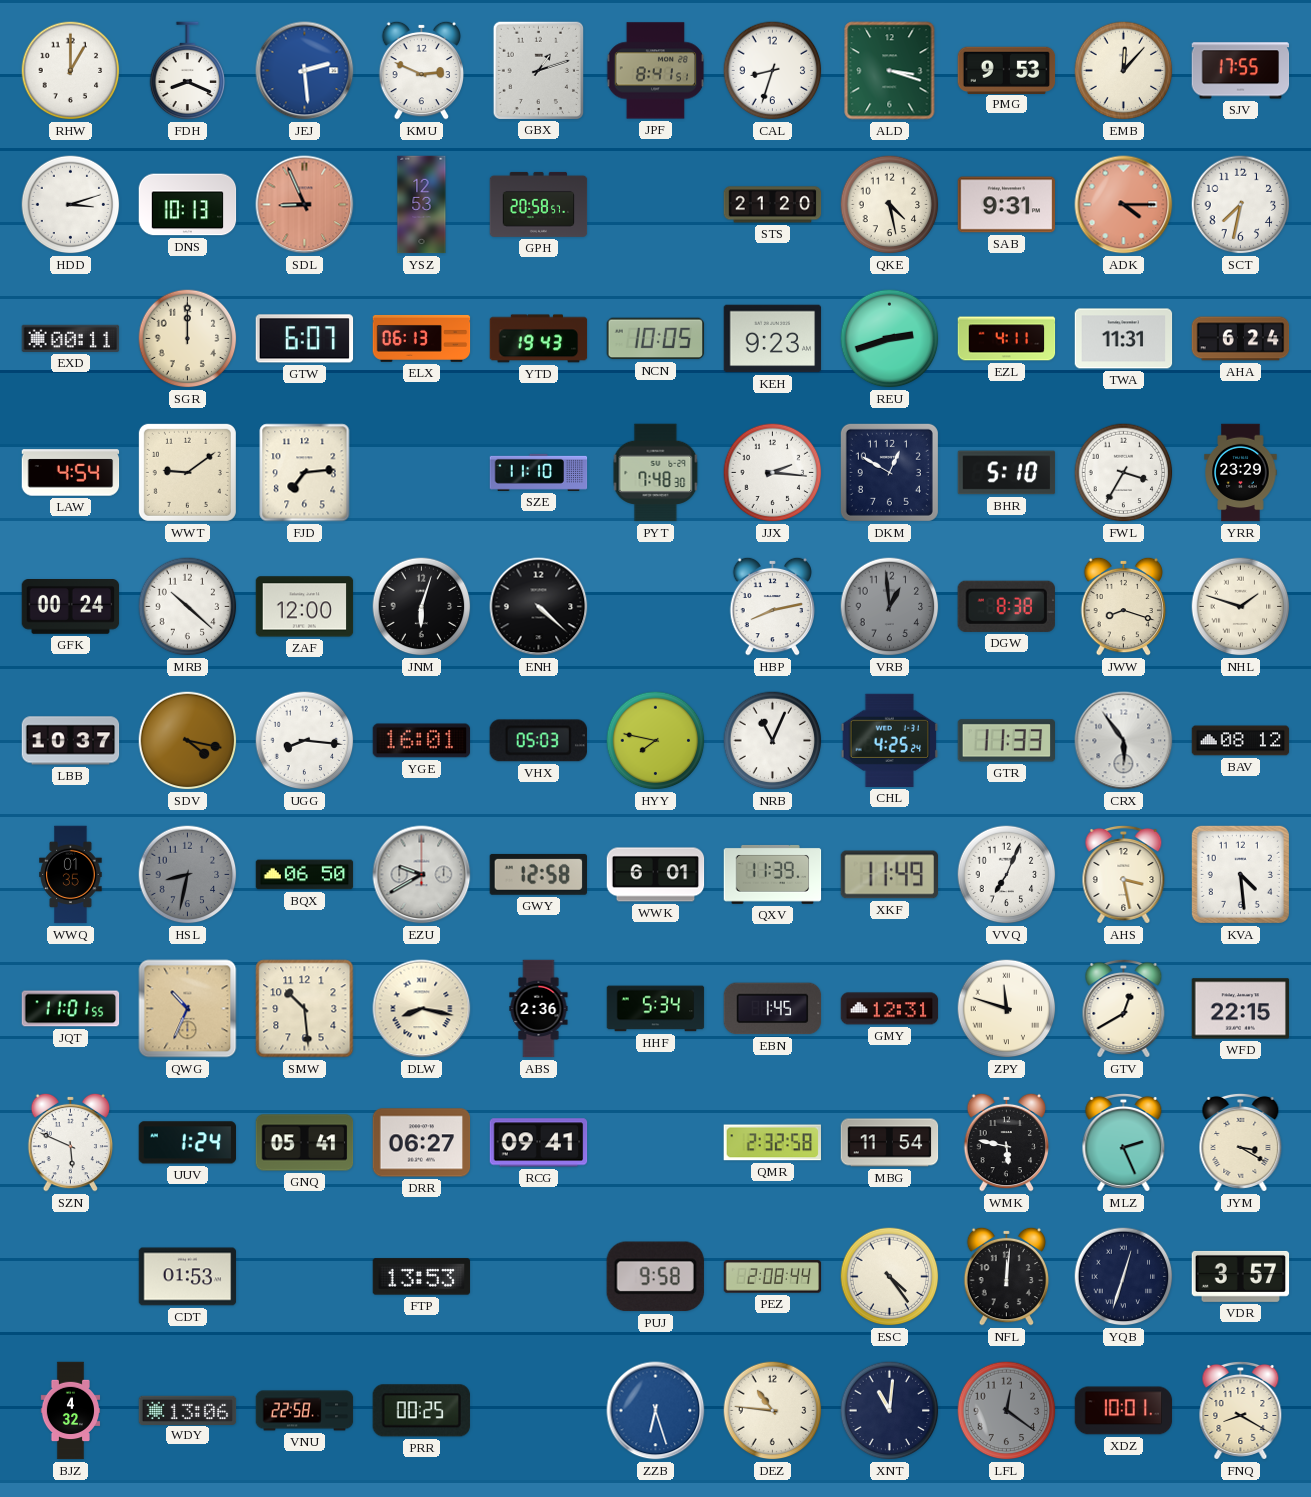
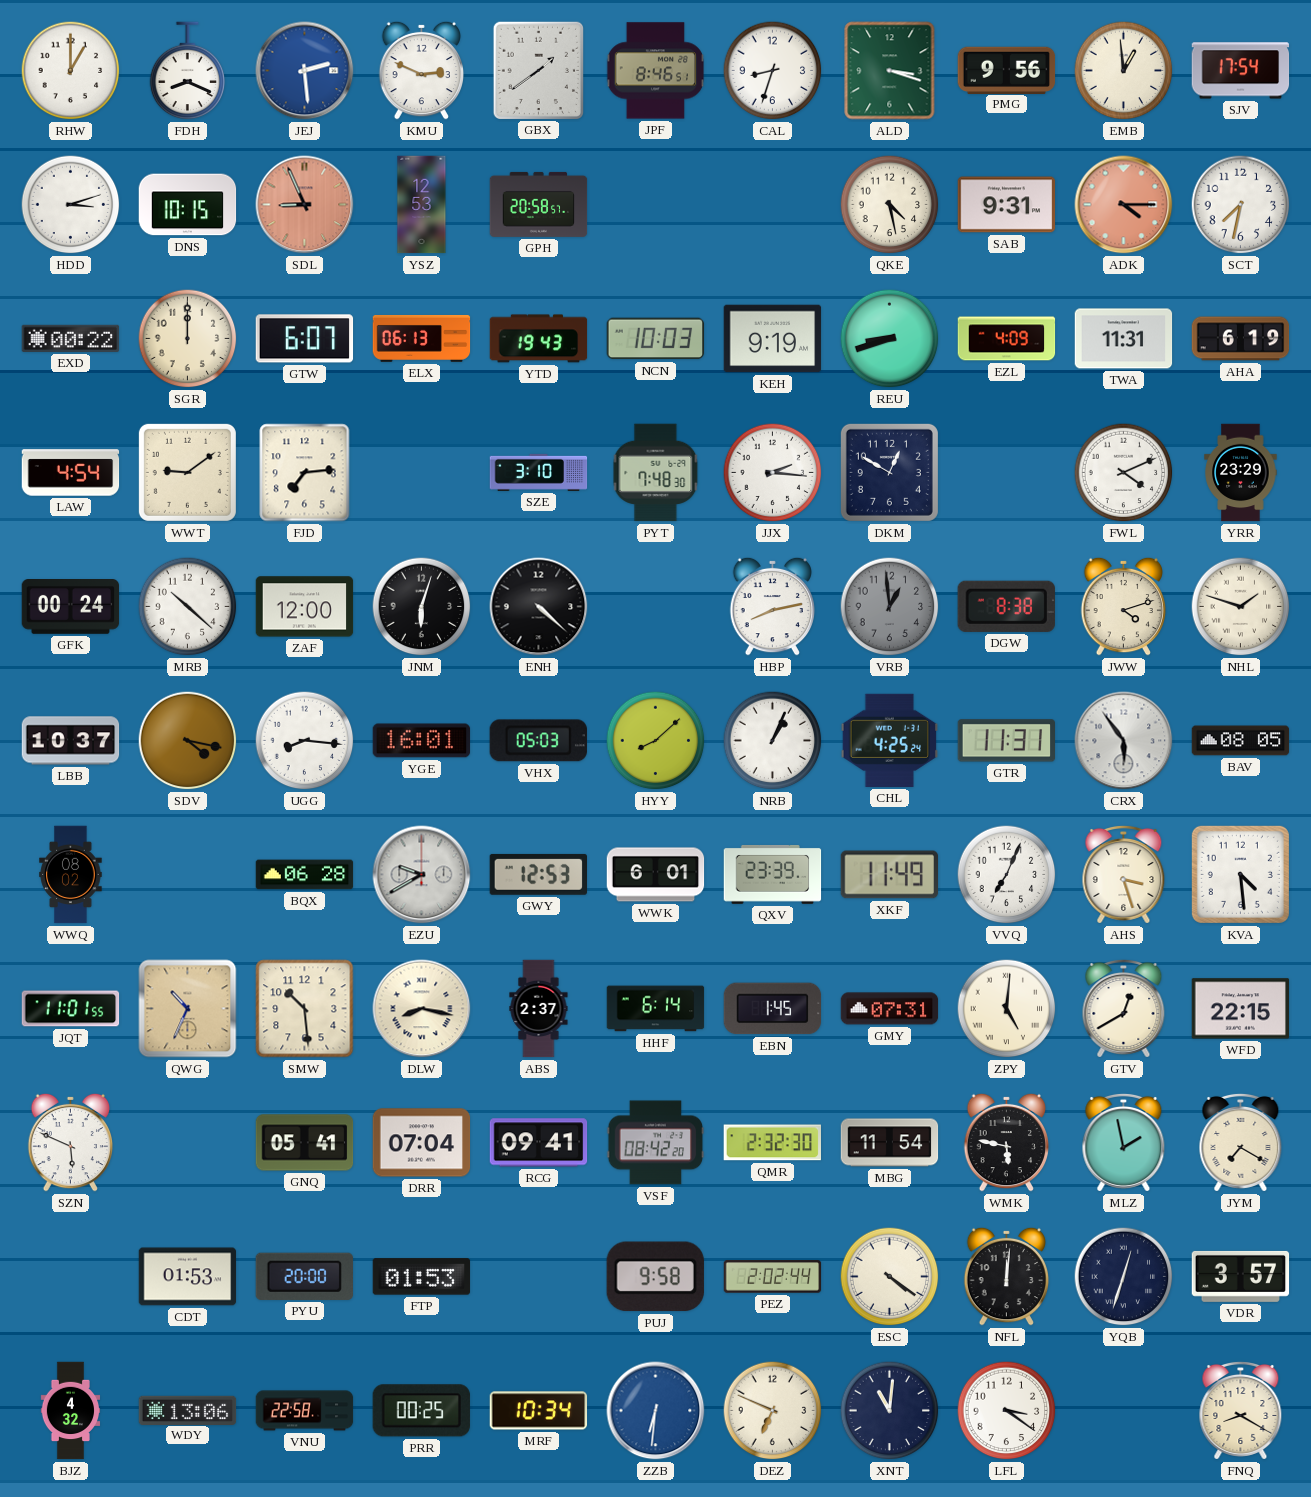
GBX: 1:12 -> 1:39
JPF: 8:41 -> 8:46
PMG: 9:53 -> 9:56
EMB: 12:07 -> 12:59
SJV: 17:55 -> 17:54
DNS: 10:13 -> 10:15
STS: 21:20 -> none
EXD: 00:11 -> 00:22
NCN: 10:05 -> 10:03
KEH: 9:23 -> 9:19
REU: 2:42 -> 8:42
EZL: 4:11 -> 4:09
AHA: 6:24 -> 6:19
SZE: 11:10 -> 3:10
BHR: 5:10 -> none
FWL: 3:35 -> 4:11
JWW: 8:18 -> 4:12
HYY: 7:47 -> 8:08
NRB: 11:04 -> 1:04
GTR: 11:33 -> 11:31
BAV: 08:12 -> 08:05
WWQ: 01:35 -> 08:02
HSL: 8:32 -> none
BQX: 06:50 -> 06:28
GWY: 12:58 -> 12:53
QXV: 11:39 -> 23:39
AHS: 3:28 -> 3:27
ABS: 2:36 -> 2:37
HHF: 5:34 -> 6:14
GMY: 12:31 -> 07:31
ZPY: 11:48 -> 5:01
UUV: 1:24 -> none
DRR: 06:27 -> 07:04
VSF: none -> 08:42
QMR: 2:32:58 -> 2:32:30
MLZ: 2:26 -> 1:58
JYM: 3:20 -> 7:20
PYU: none -> 20:00
FTP: 13:53 -> 01:53
PEZ: 2:08 -> 2:02
ESC: 4:24 -> 4:21
MRF: none -> 10:34
ZZB: 6:27 -> 6:31
DEZ: 10:46 -> 6:49
LFL: 12:21 -> 3:21
LFL dial: grey -> white
XDZ: 10:01 -> none
